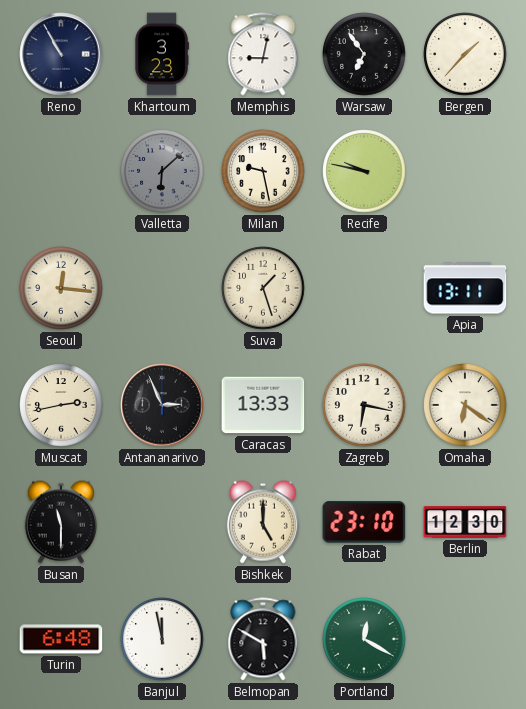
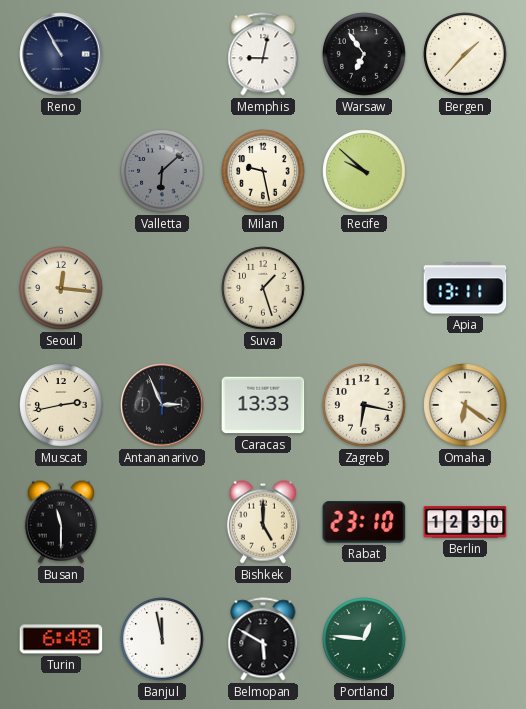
Khartoum: 3:23 -> none
Recife: 9:47 -> 9:52
Portland: 12:20 -> 12:46
